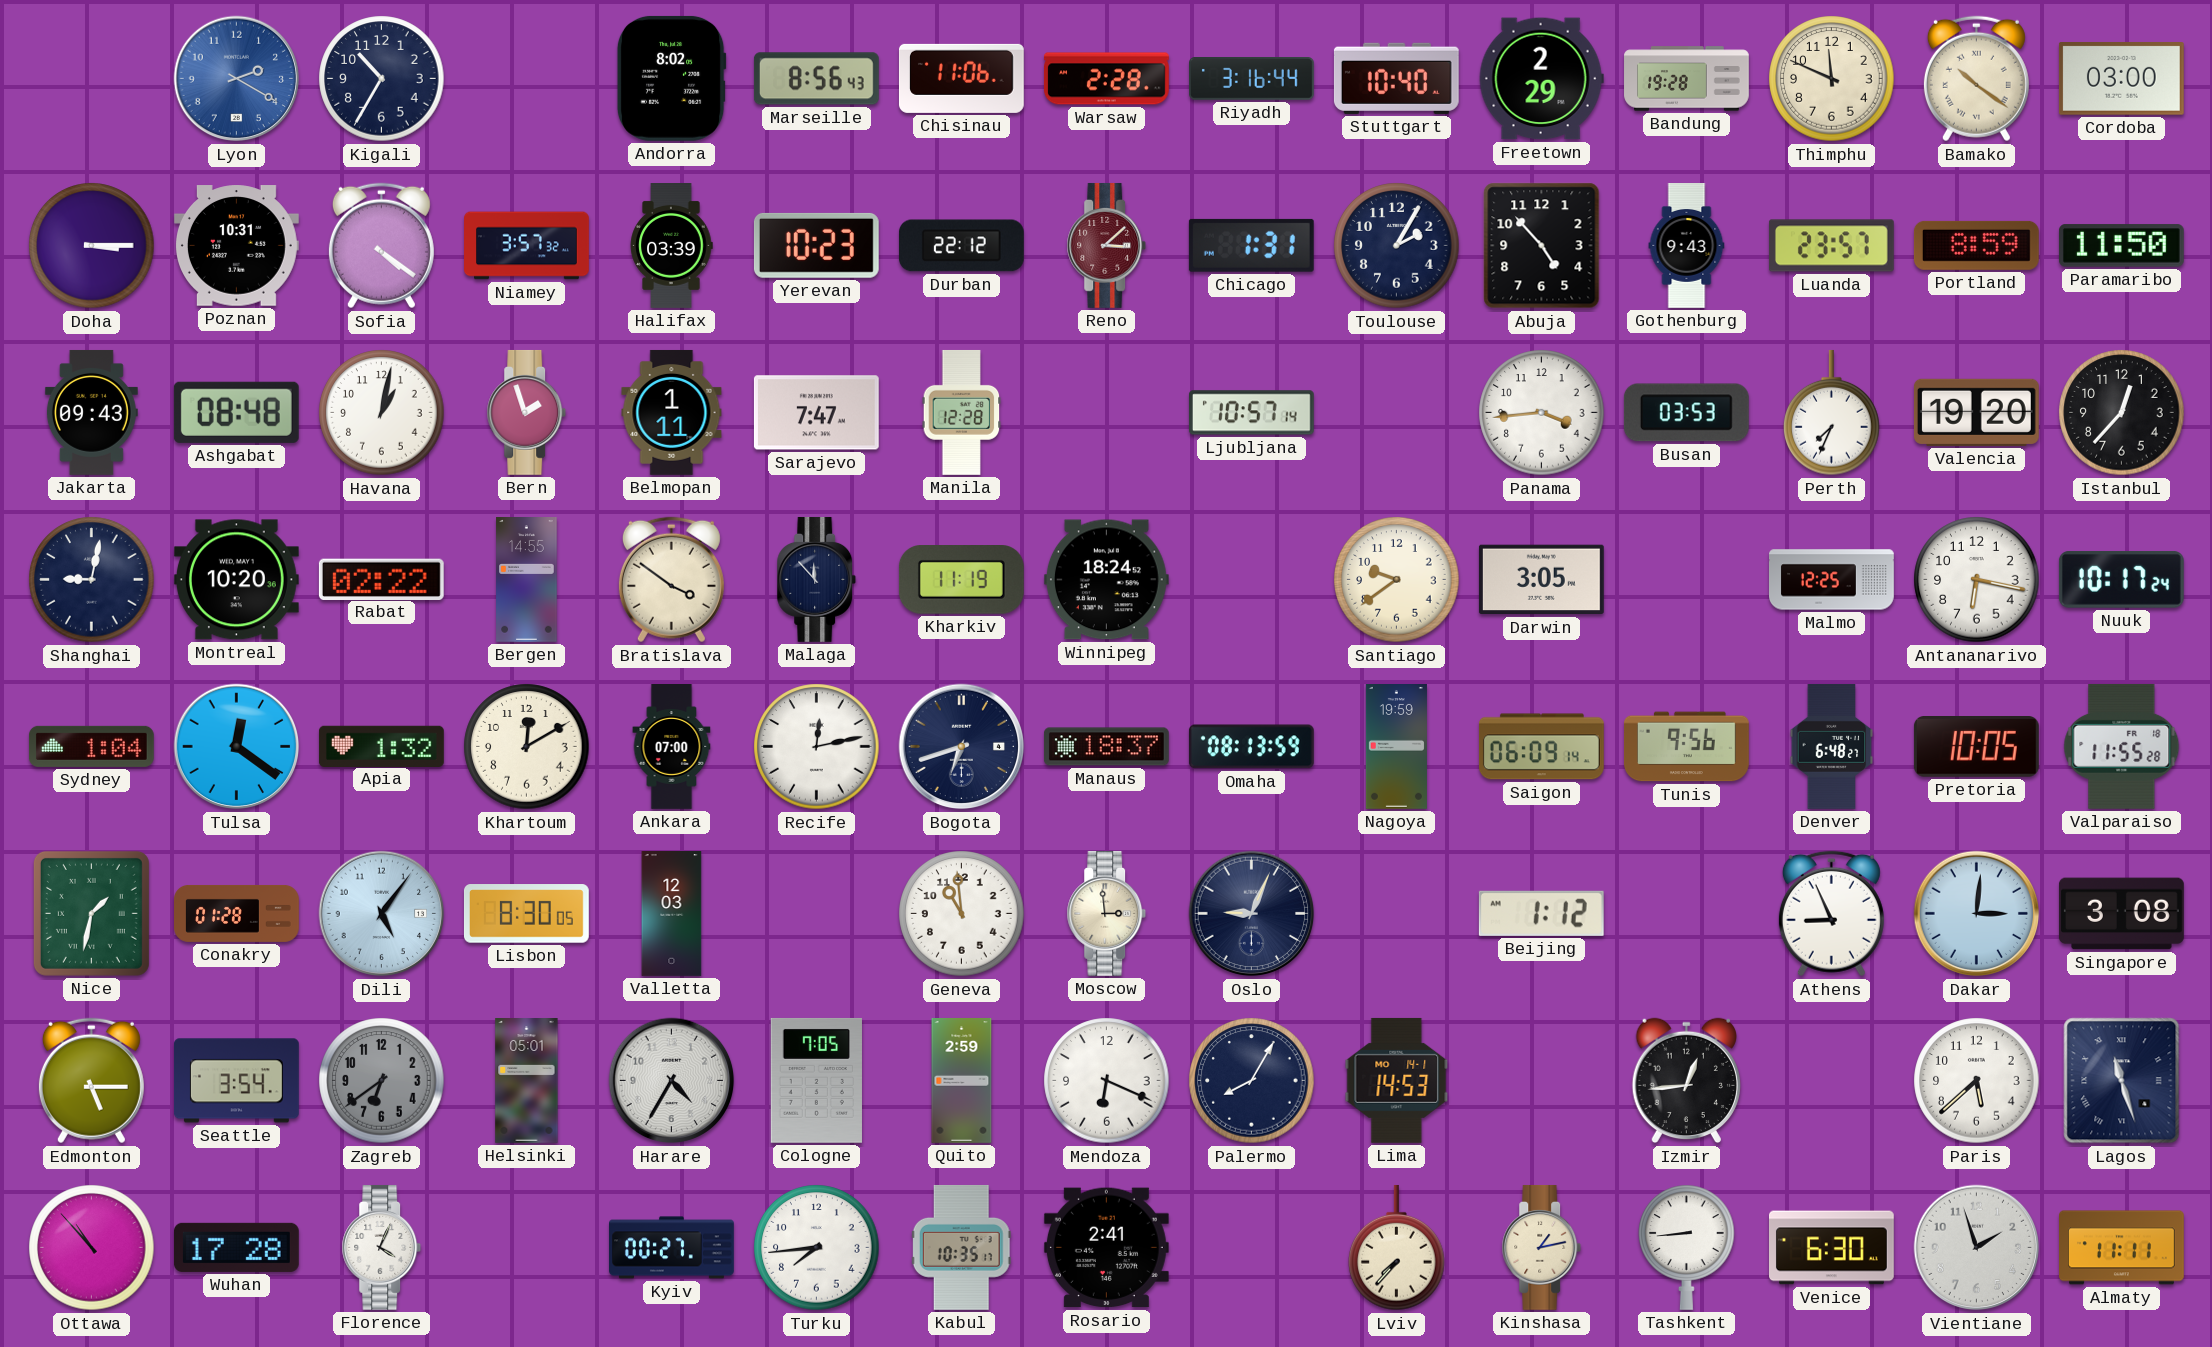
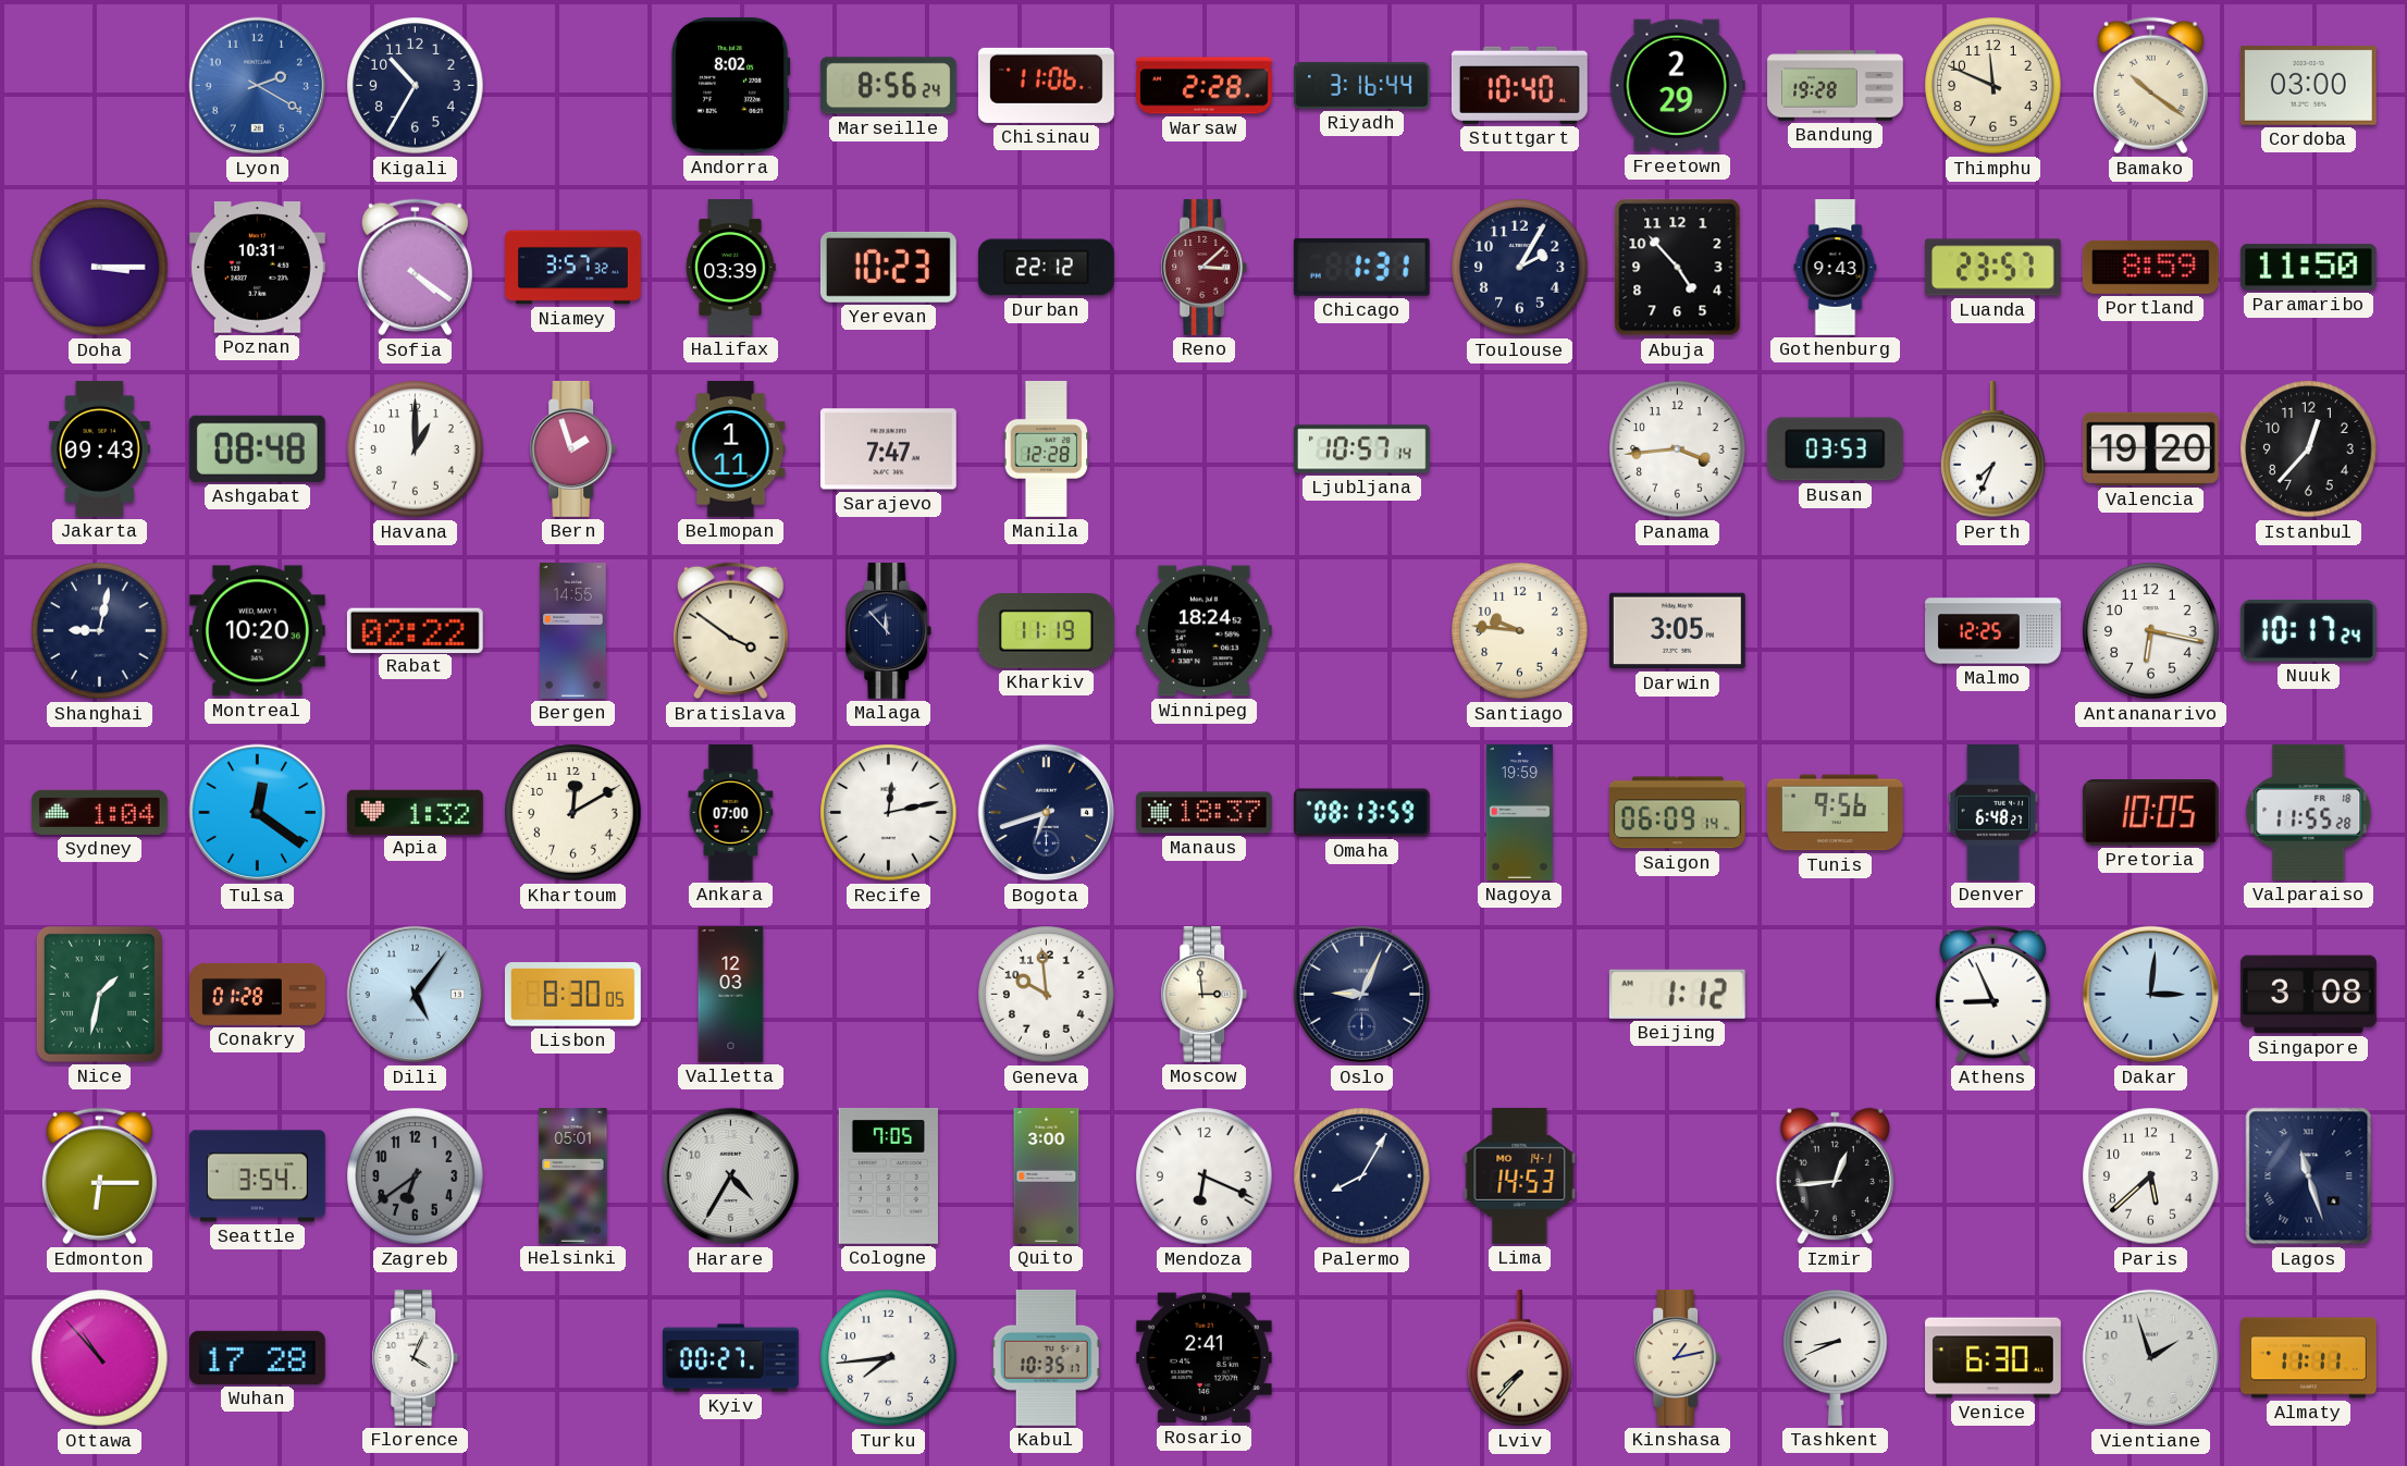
Marseille: 8:56:43 -> 8:56:24
Havana: 1:02 -> 1:00
Santiago: 9:39 -> 9:46
Geneva: 10:59 -> 9:59
Edmonton: 5:15 -> 6:15
Quito: 2:59 -> 3:00
Tashkent: 8:44 -> 8:41
